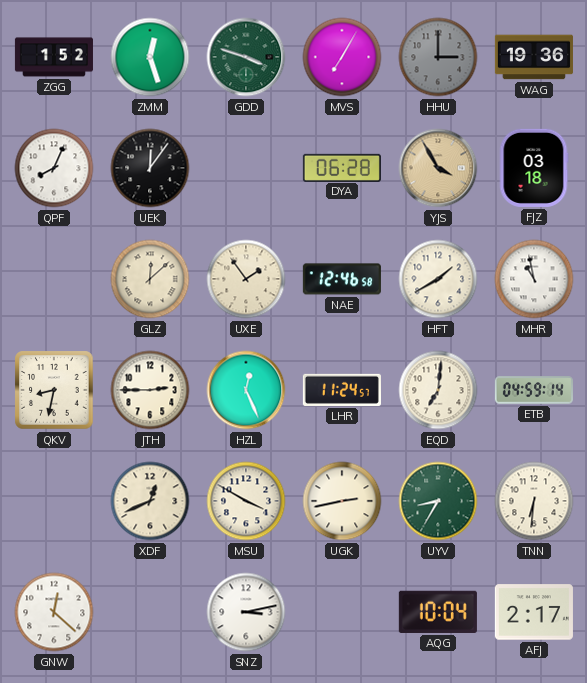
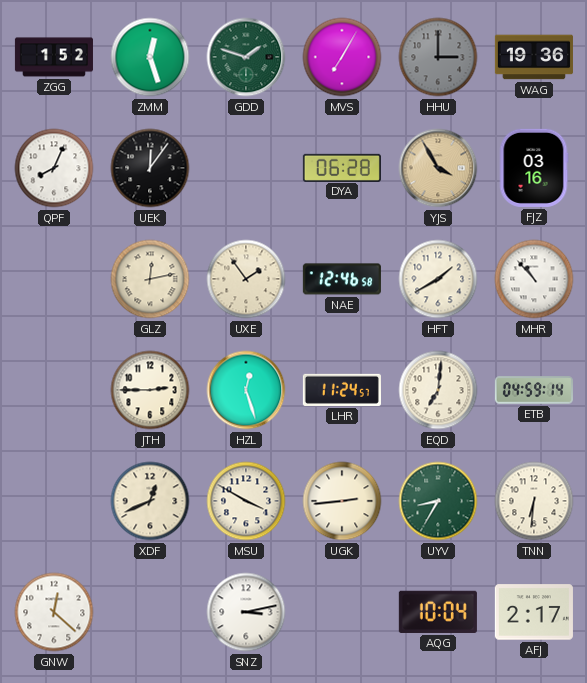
GDD: 3:48 -> 1:48
FJZ: 03:18 -> 03:16
GLZ: 12:08 -> 12:13
MHR: 10:58 -> 10:53
QKV: 8:32 -> none
HZL: 12:26 -> 12:27
UGK: 2:43 -> 2:44
